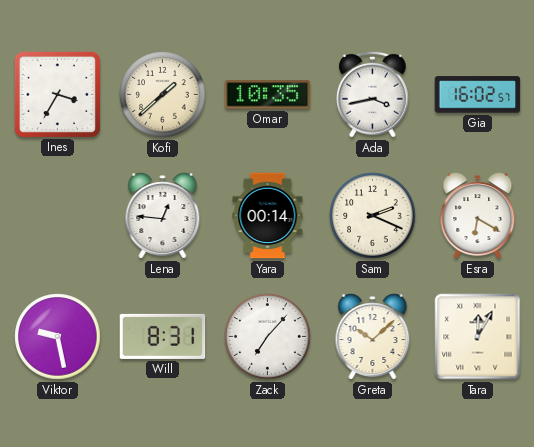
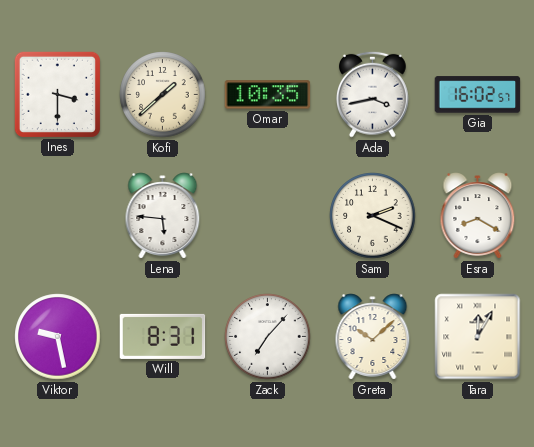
Ines: 3:35 -> 3:30
Lena: 12:46 -> 5:46
Yara: 00:14 -> none
Esra: 6:20 -> 8:20
